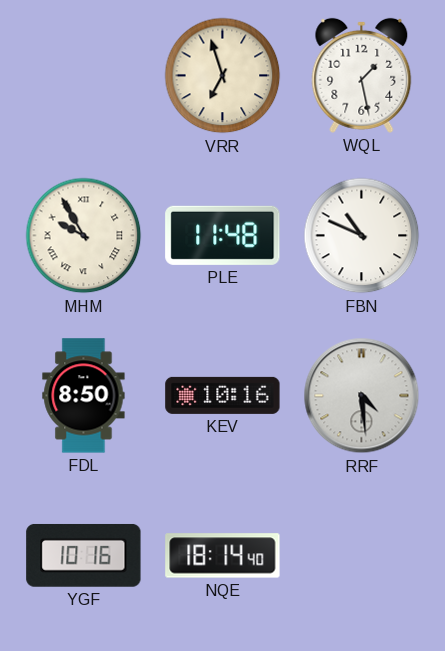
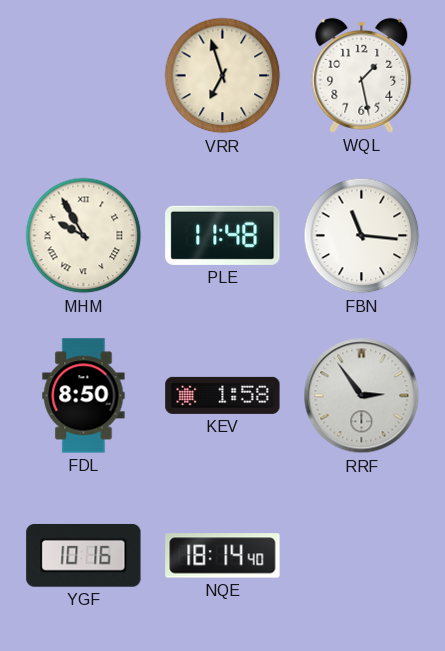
FBN: 10:49 -> 11:16
KEV: 10:16 -> 1:58
RRF: 4:29 -> 2:54
